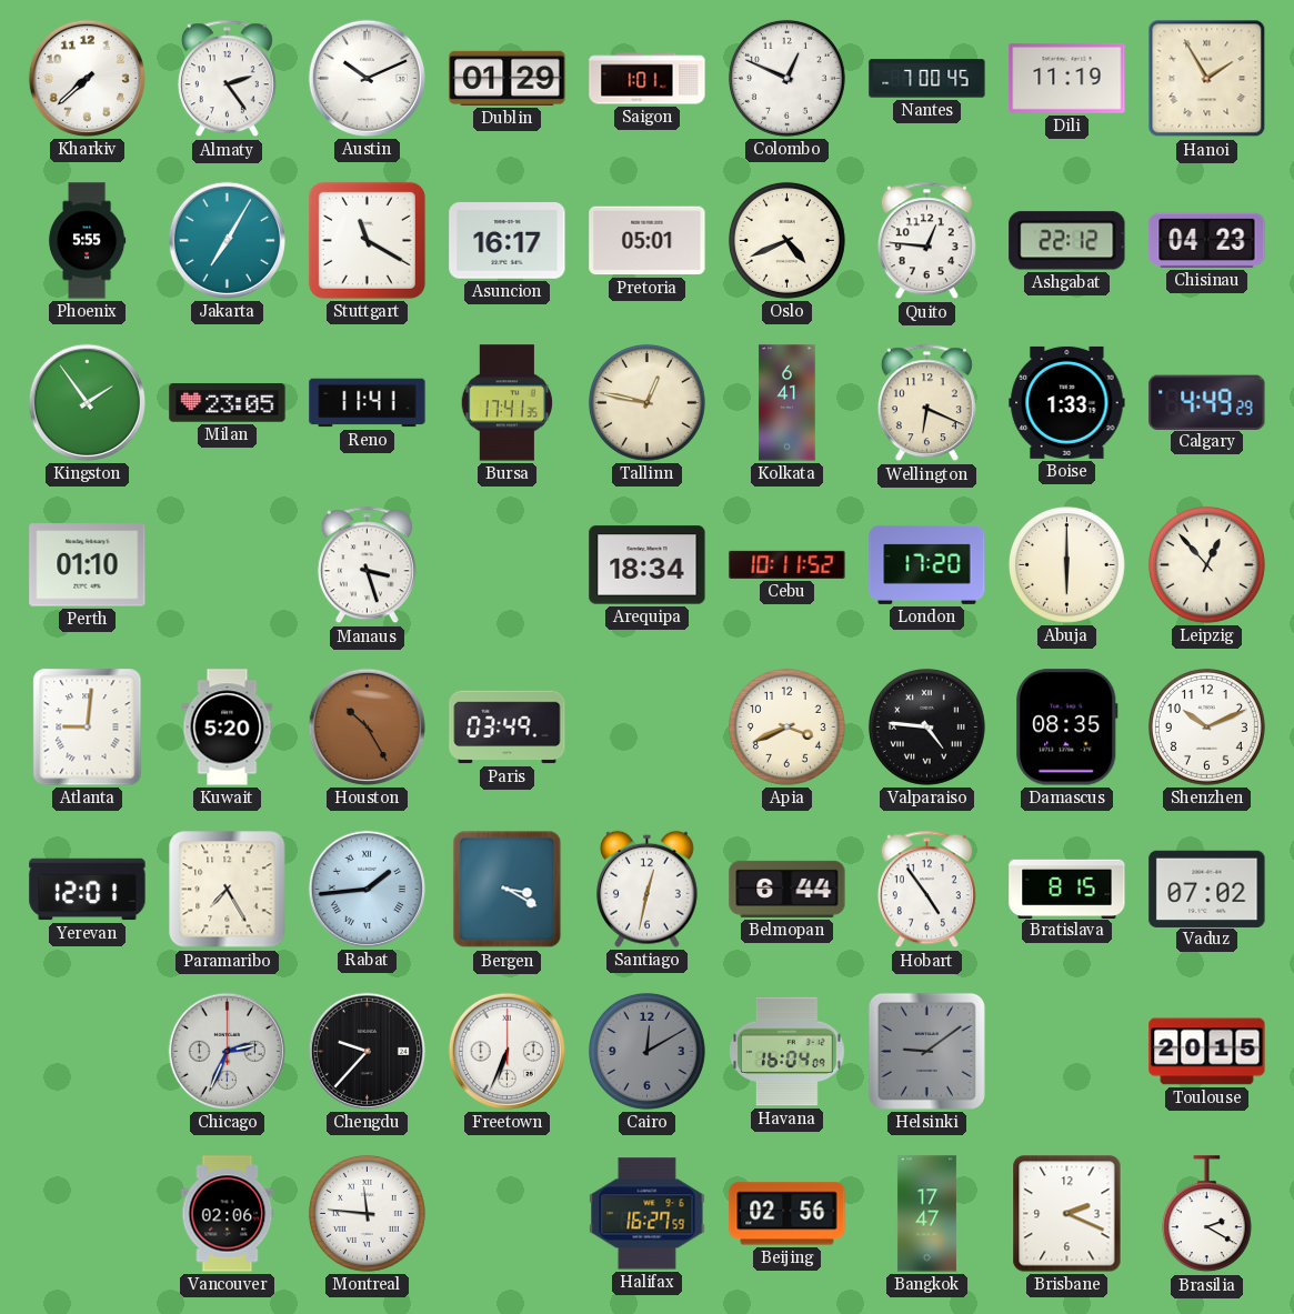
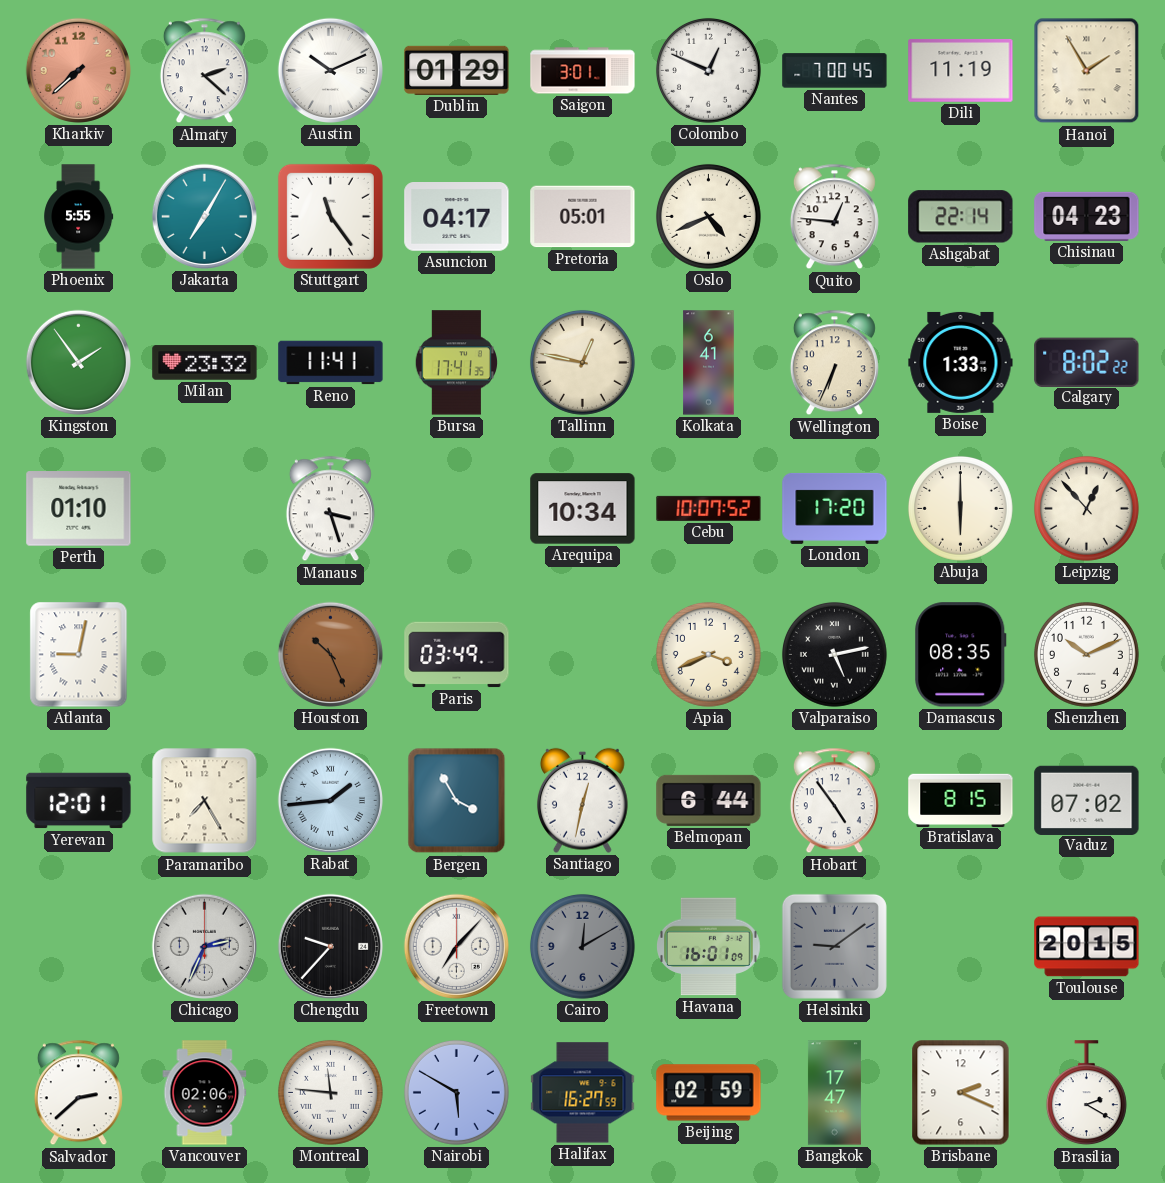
Kharkiv dial: white -> salmon
Almaty: 2:24 -> 2:22
Saigon: 1:01 -> 3:01
Stuttgart: 11:20 -> 11:24
Asuncion: 16:17 -> 04:17
Ashgabat: 22:12 -> 22:14
Milan: 23:05 -> 23:32
Wellington: 6:19 -> 6:34
Calgary: 4:49 -> 8:02
Arequipa: 18:34 -> 10:34
Cebu: 10:11 -> 10:07
Atlanta: 9:01 -> 9:02
Kuwait: 5:20 -> none
Houston: 10:25 -> 10:26
Valparaiso: 4:46 -> 5:13
Bergen: 3:20 -> 3:55
Freetown: 6:34 -> 7:07
Havana: 16:04 -> 16:01
Salvador: none -> 2:38
Nairobi: none -> 5:50
Beijing: 02:56 -> 02:59
